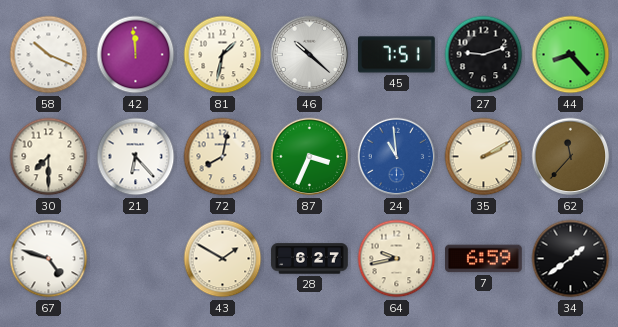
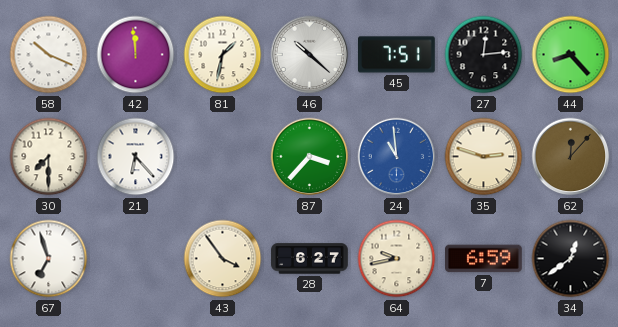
27: 9:12 -> 12:14
72: 8:02 -> none
87: 3:34 -> 3:37
35: 2:10 -> 2:48
62: 11:37 -> 12:07
67: 4:48 -> 6:57
43: 1:50 -> 3:54
34: 1:39 -> 12:39
